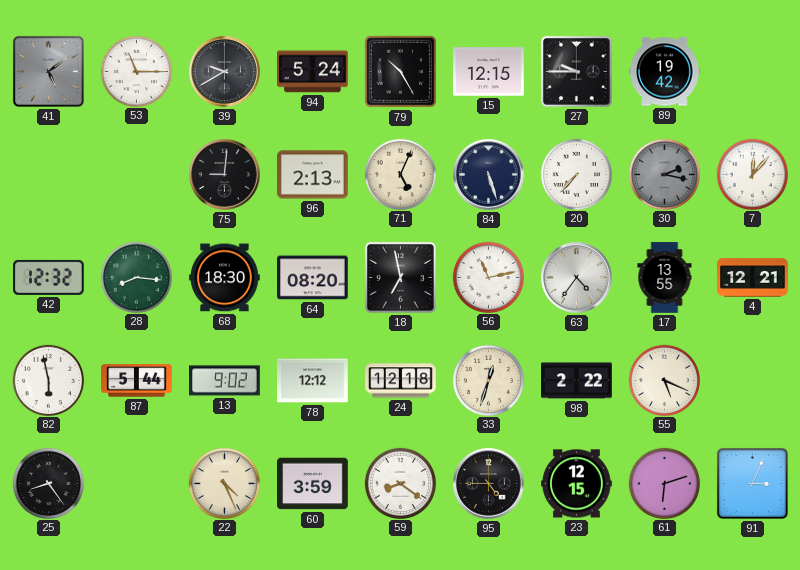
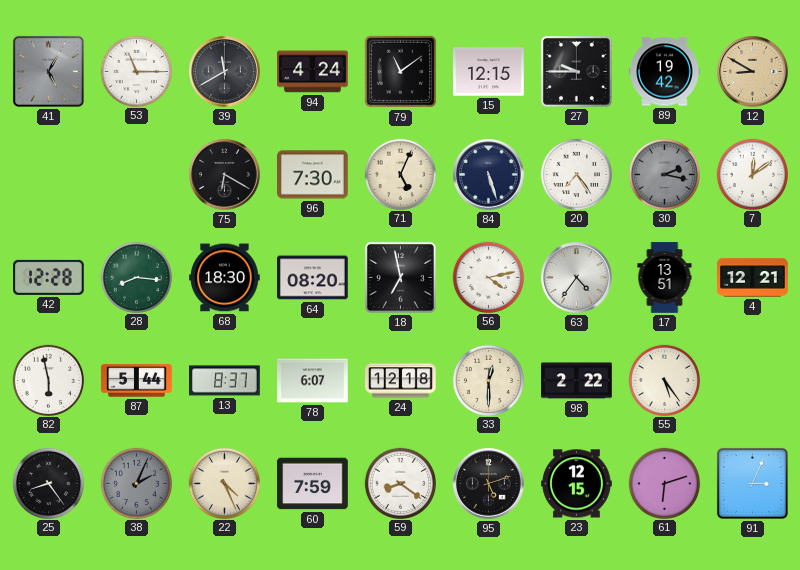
41: 5:09 -> 5:05
39: 9:40 -> 11:40
94: 5:24 -> 4:24
79: 10:25 -> 11:09
12: none -> 8:50
75: 9:01 -> 6:20
96: 2:13 -> 7:30
20: 7:37 -> 7:24
7: 12:07 -> 12:09
42: 12:32 -> 12:28
56: 11:13 -> 4:13
17: 13:55 -> 13:51
13: 9:02 -> 8:37
78: 12:12 -> 6:07
33: 12:33 -> 12:30
55: 5:19 -> 5:24
38: none -> 2:04
60: 3:59 -> 7:59
95: 4:45 -> 5:12
